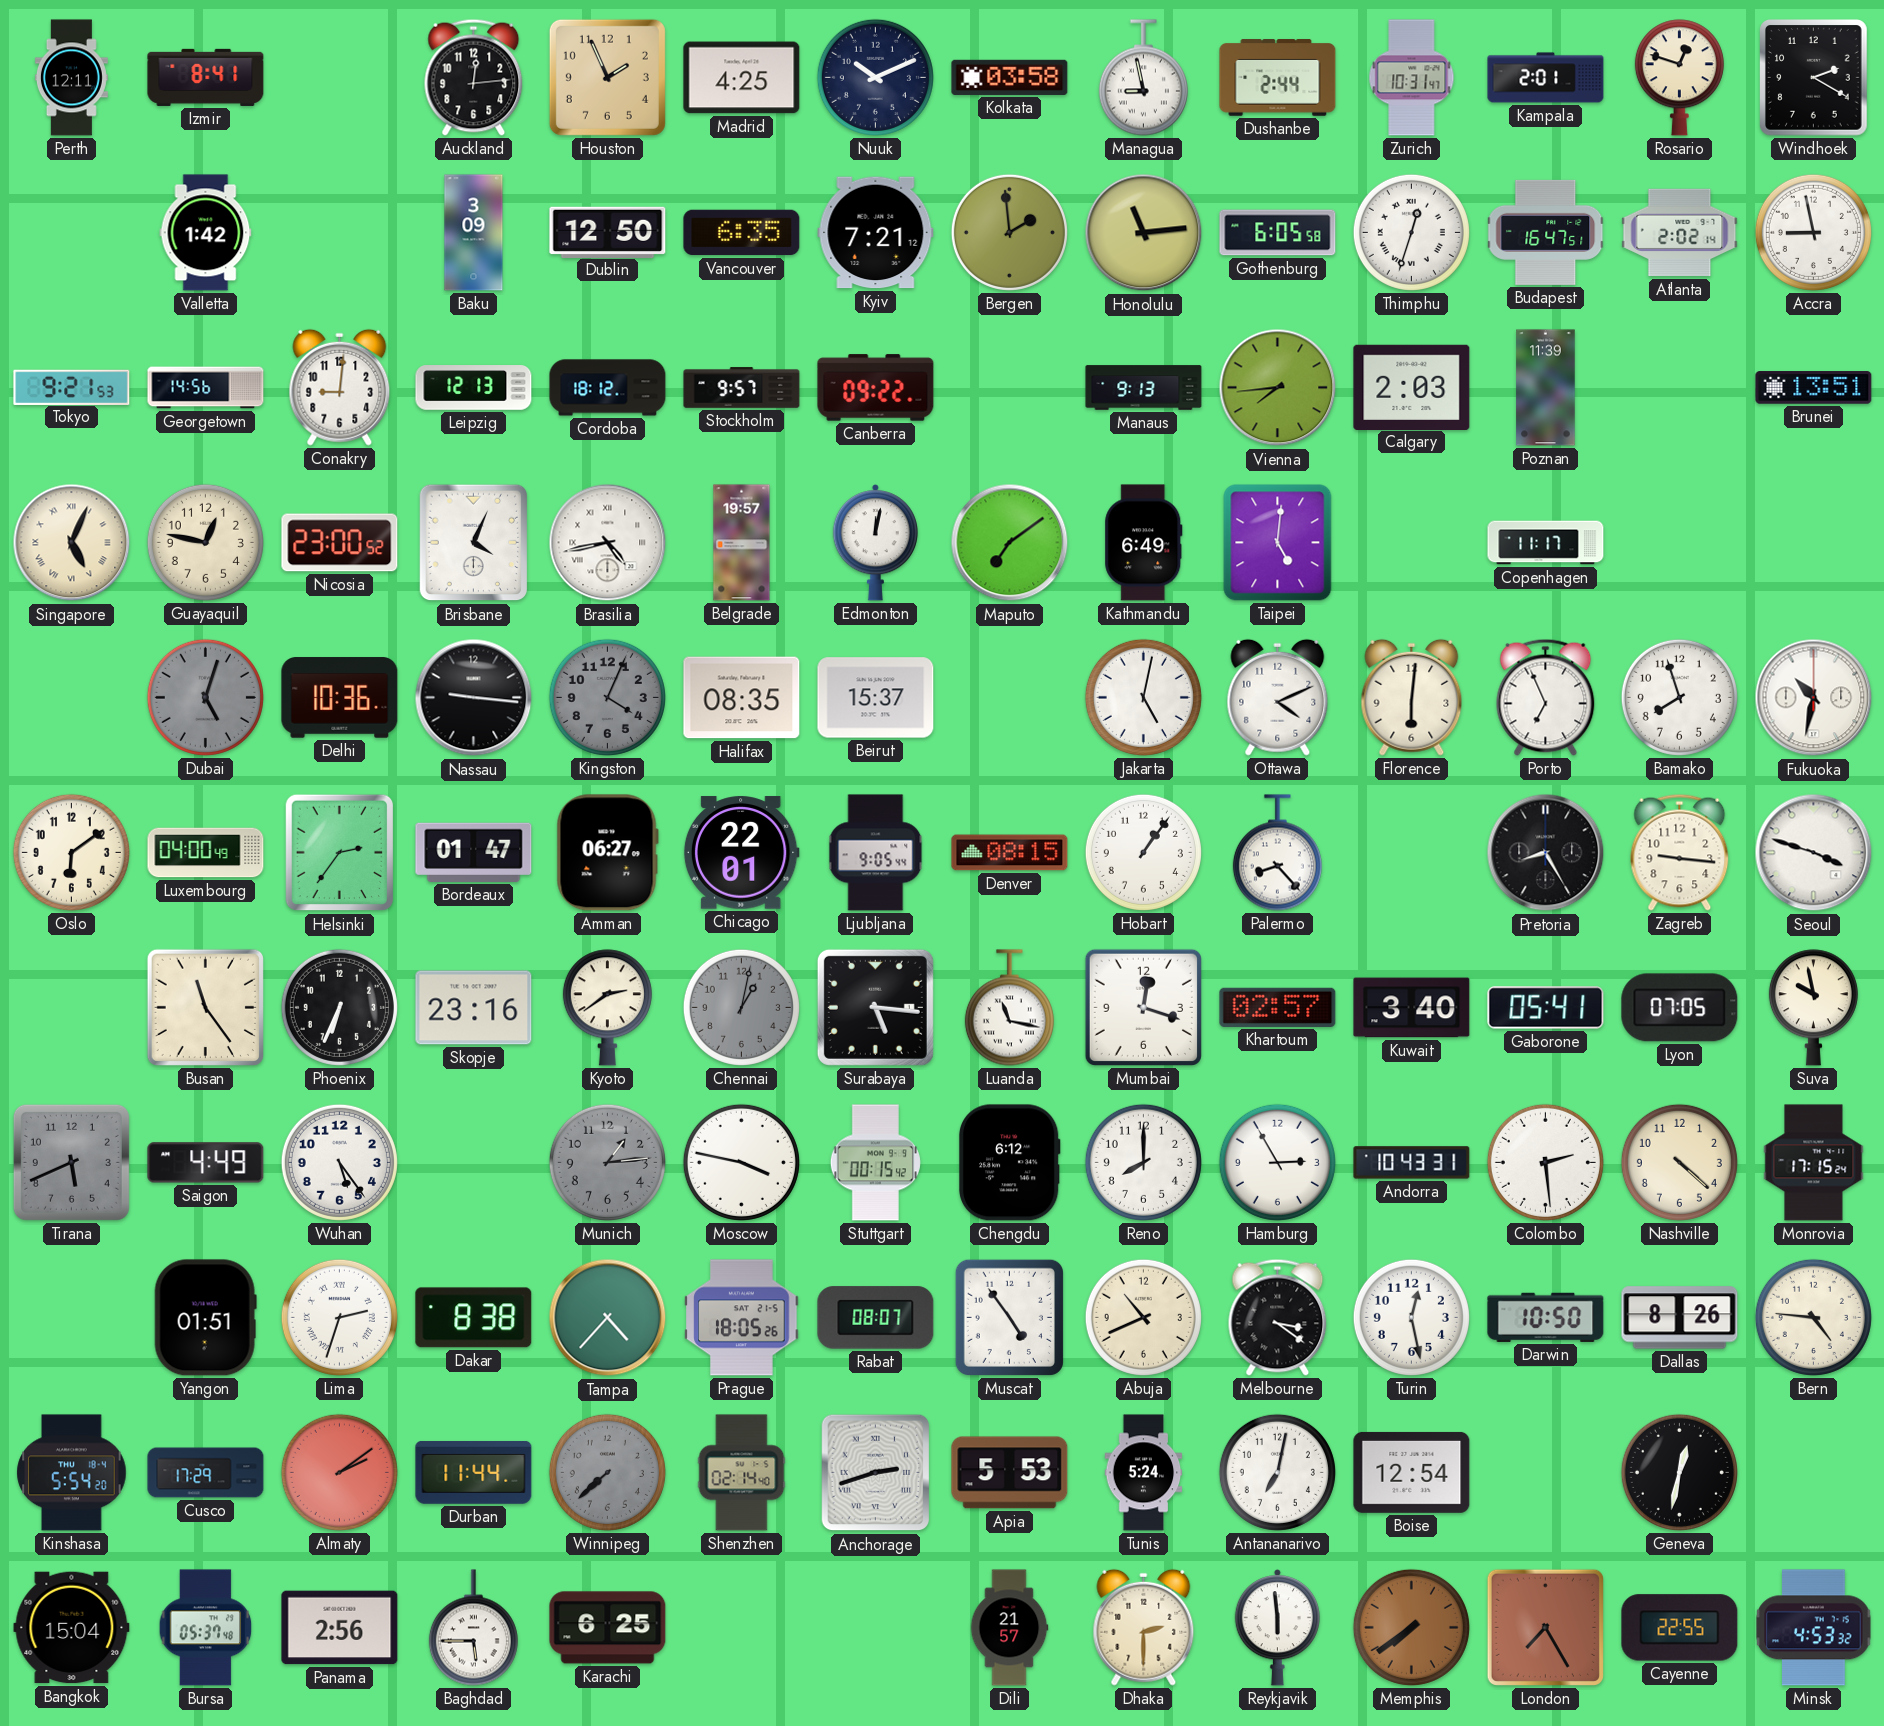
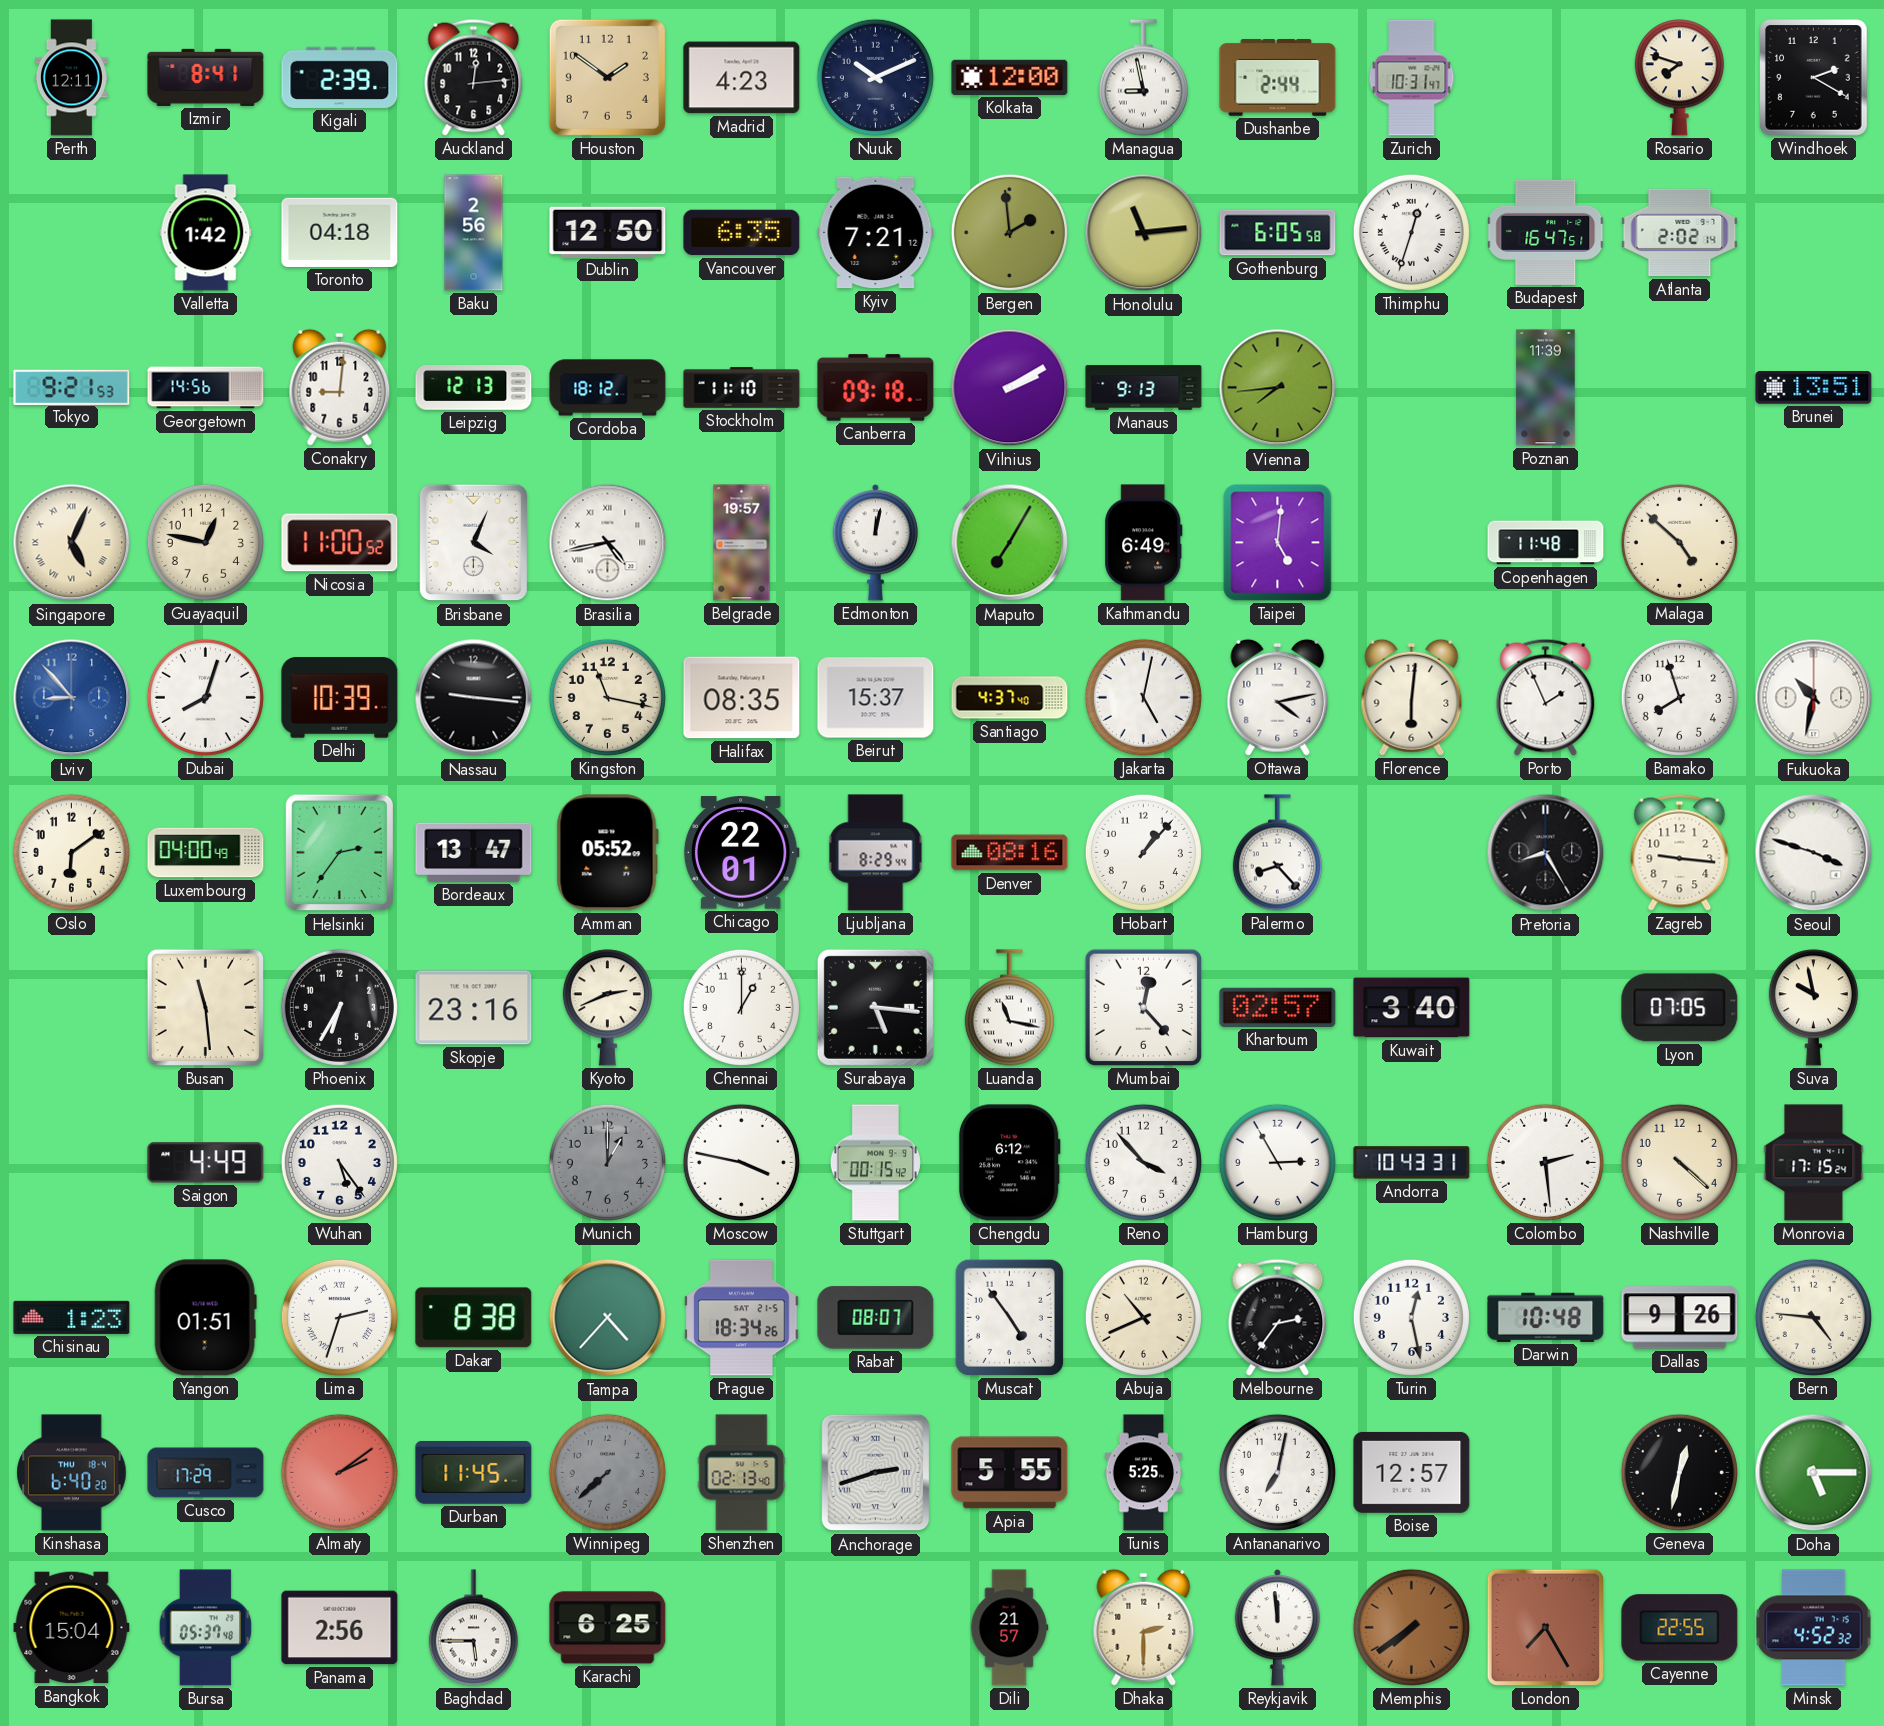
Kigali: none -> 2:39
Houston: 1:56 -> 1:51
Madrid: 4:25 -> 4:23
Kolkata: 03:58 -> 12:00
Kampala: 2:01 -> none
Rosario: 12:48 -> 7:48
Toronto: none -> 04:18
Baku: 3:09 -> 2:56
Accra: 8:58 -> none
Stockholm: 9:57 -> 11:10
Canberra: 09:22 -> 09:18
Vilnius: none -> 2:10
Calgary: 2:03 -> none
Nicosia: 23:00 -> 11:00
Maputo: 7:09 -> 7:05
Copenhagen: 11:17 -> 11:48
Malaga: none -> 4:52
Lviv: none -> 8:53
Dubai: 5:03 -> 8:03
Dubai dial: grey -> white
Delhi: 10:36 -> 10:39
Kingston: 4:04 -> 11:17
Kingston dial: grey -> cream
Santiago: none -> 4:37
Ottawa: 4:11 -> 4:13
Porto: 6:56 -> 1:56
Bordeaux: 01:47 -> 13:47
Amman: 06:27 -> 05:52
Ljubljana: 9:05 -> 8:29
Denver: 08:15 -> 08:16
Hobart: 1:06 -> 1:07
Busan: 11:24 -> 11:29
Phoenix: 6:34 -> 6:35
Kyoto: 2:39 -> 2:41
Chennai: 1:02 -> 1:00
Chennai dial: grey -> white
Mumbai: 12:18 -> 12:23
Gaborone: 05:41 -> none
Tirana: 5:41 -> none
Munich: 1:14 -> 1:00
Reno: 8:00 -> 3:53
Chisinau: none -> 1:23
Prague: 18:05 -> 18:34
Melbourne: 3:21 -> 2:36
Darwin: 10:50 -> 10:48
Dallas: 8:26 -> 9:26
Kinshasa: 5:54 -> 6:40
Durban: 11:44 -> 11:45
Shenzhen: 02:14 -> 02:13
Apia: 5:53 -> 5:55
Tunis: 5:24 -> 5:25
Boise: 12:54 -> 12:57
Doha: none -> 5:15
Reykjavik: 5:59 -> 11:59
Minsk: 4:53 -> 4:52
